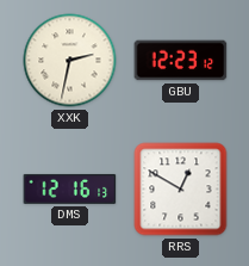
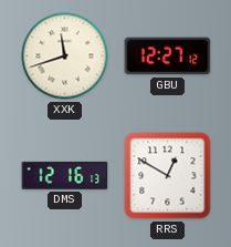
XXK: 2:32 -> 11:42
GBU: 12:23 -> 12:27
